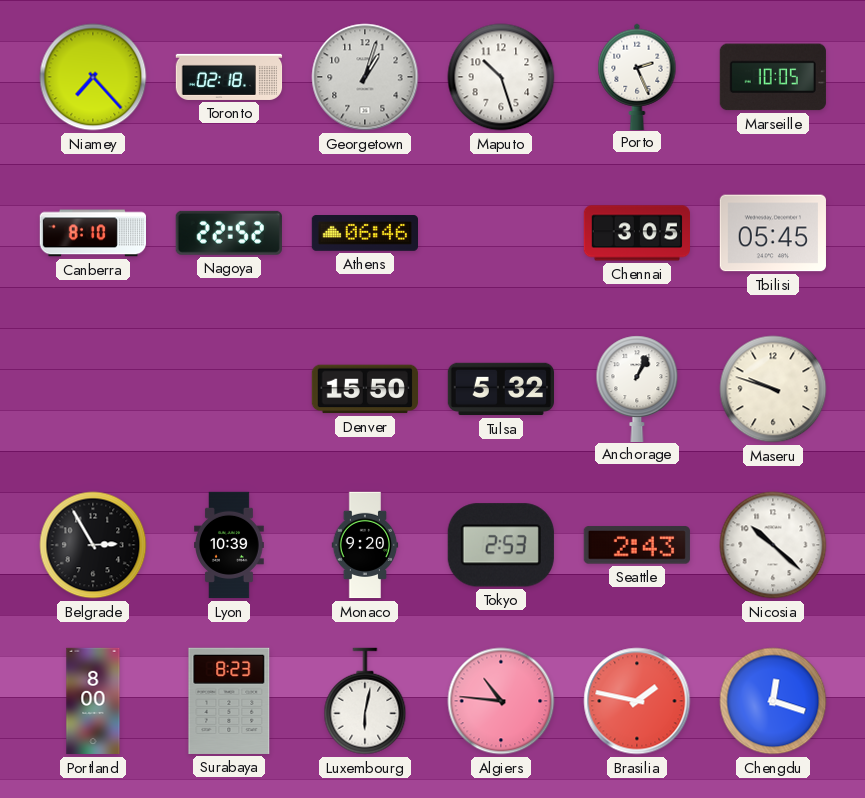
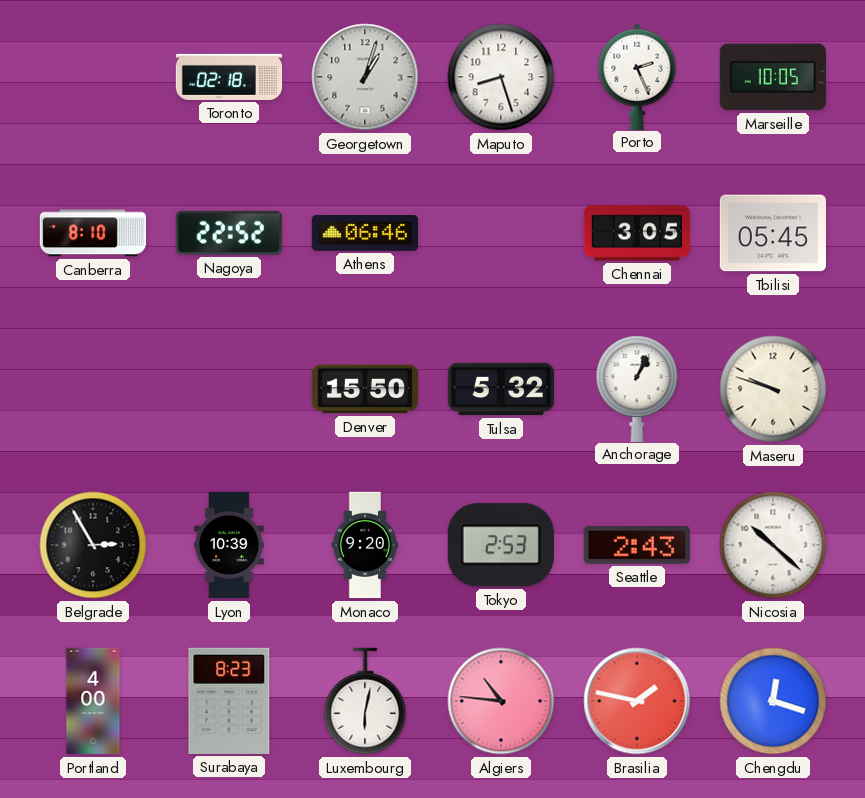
Niamey: 7:23 -> none
Maputo: 10:27 -> 8:27
Portland: 8:00 -> 4:00
